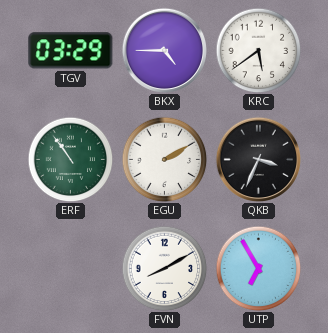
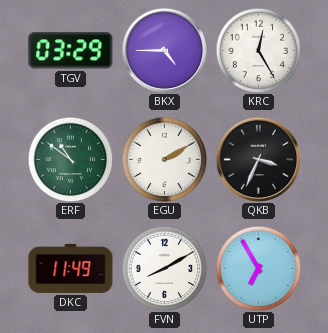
KRC: 5:39 -> 12:25
ERF: 10:54 -> 10:51
DKC: none -> 11:49
